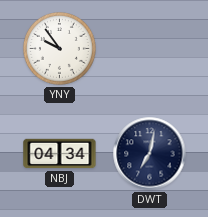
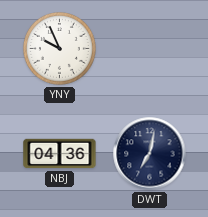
YNY: 9:54 -> 9:56
NBJ: 04:34 -> 04:36
